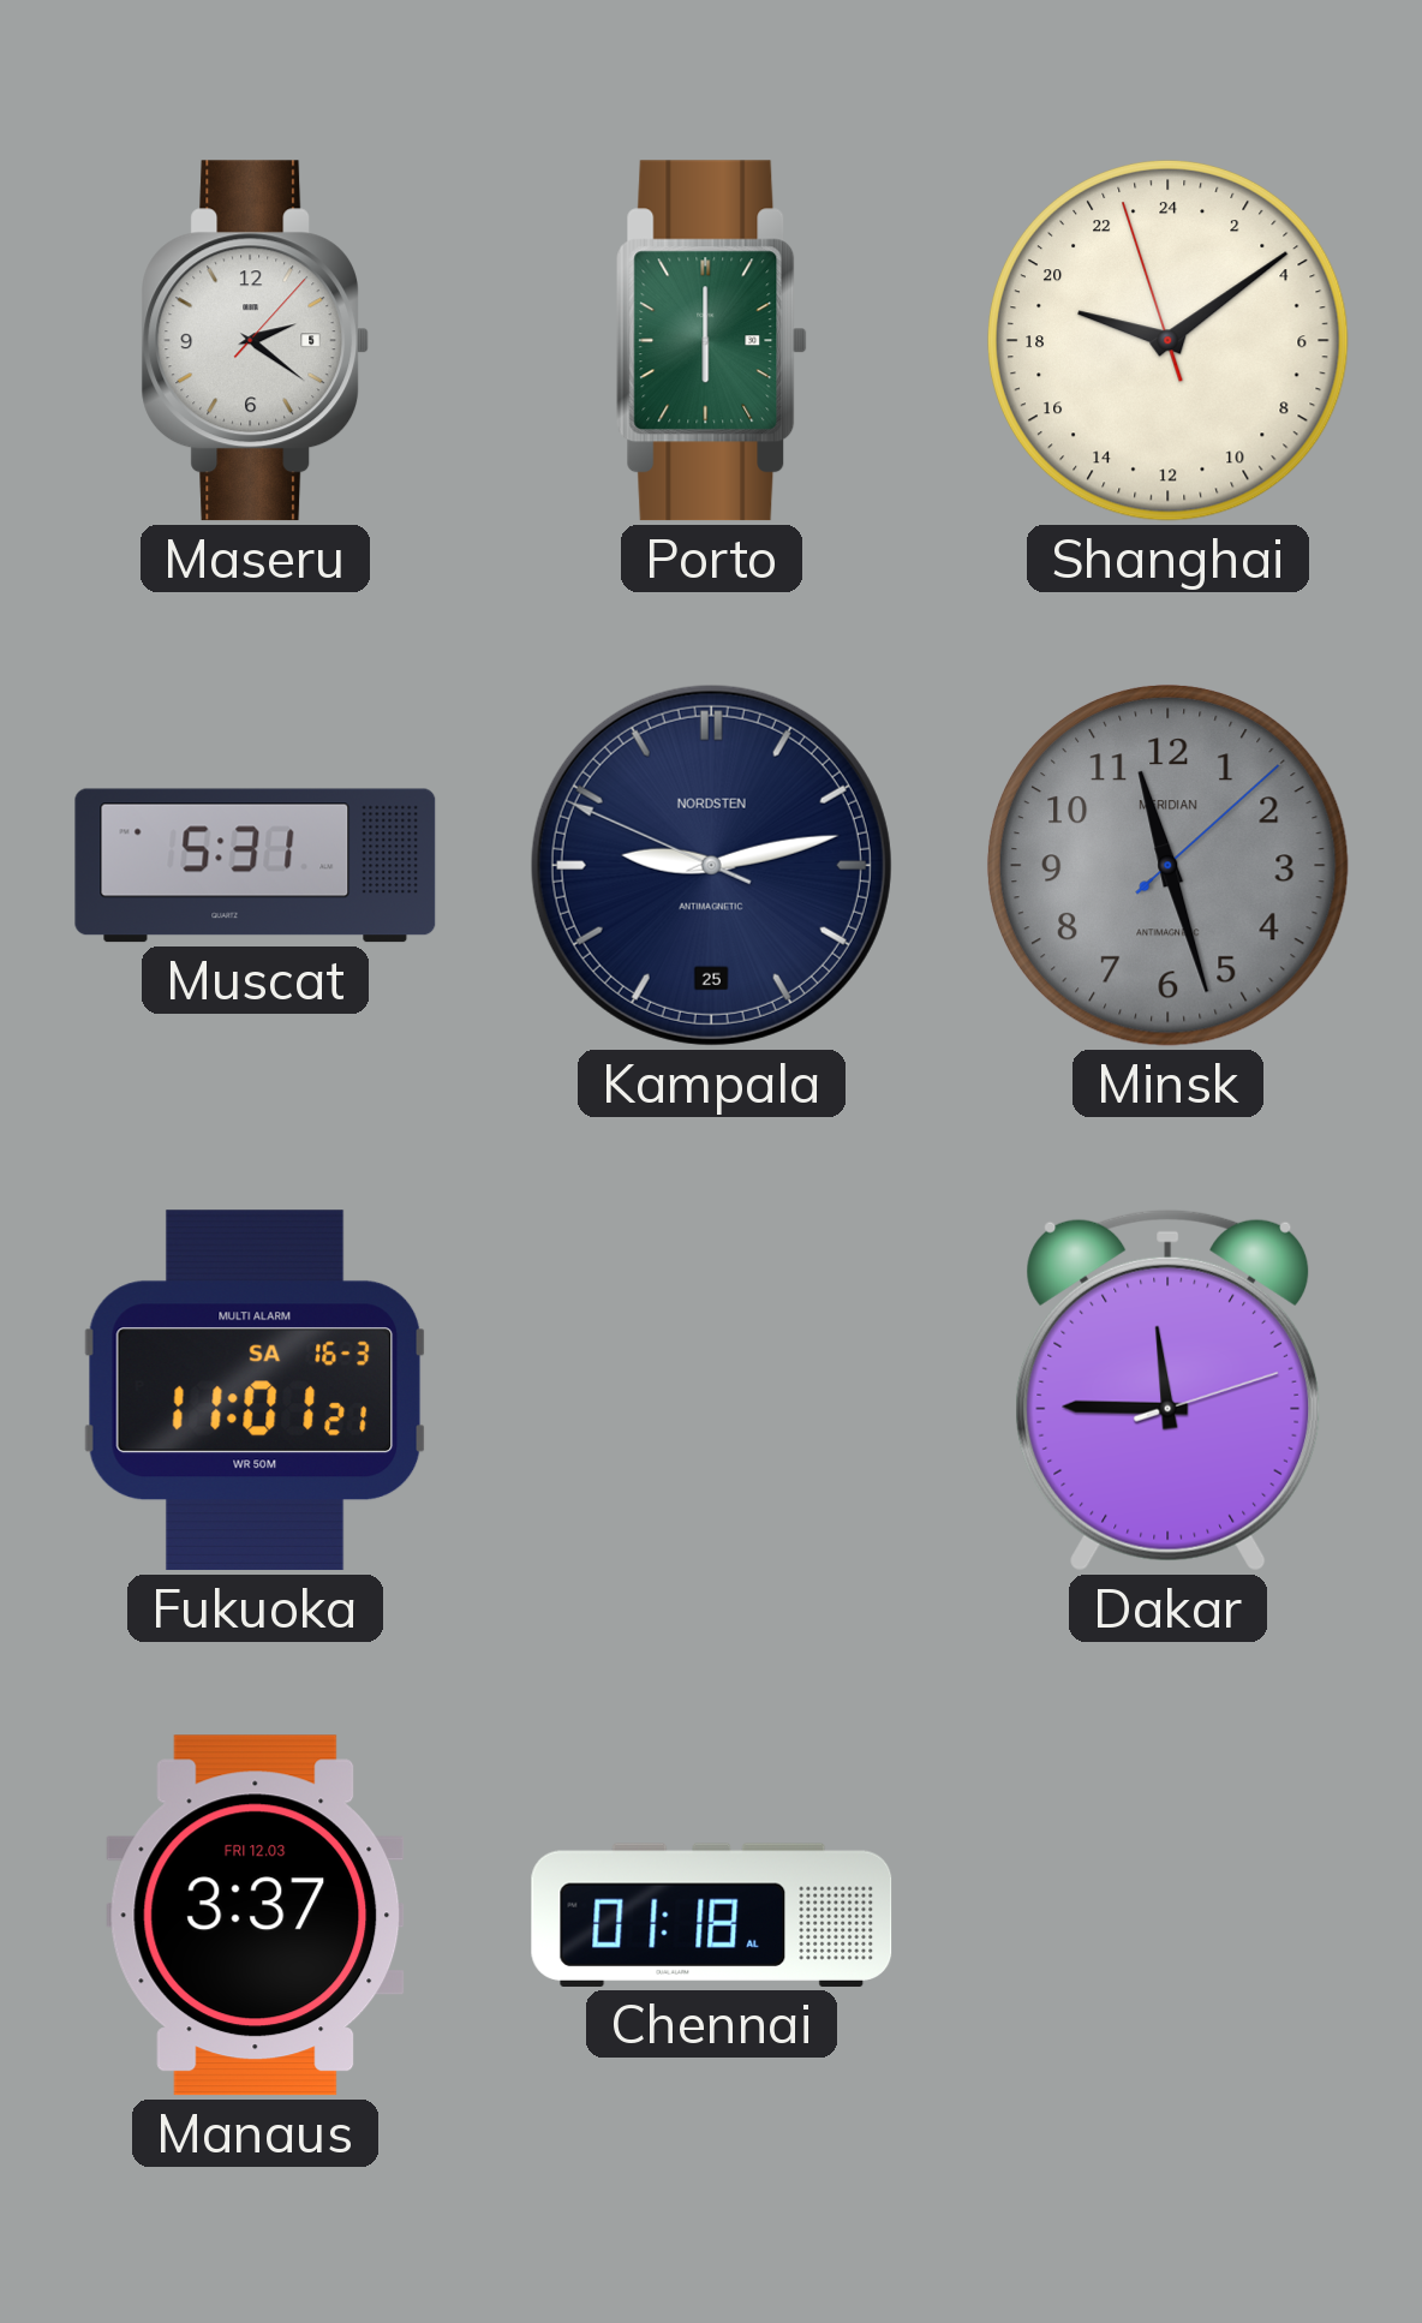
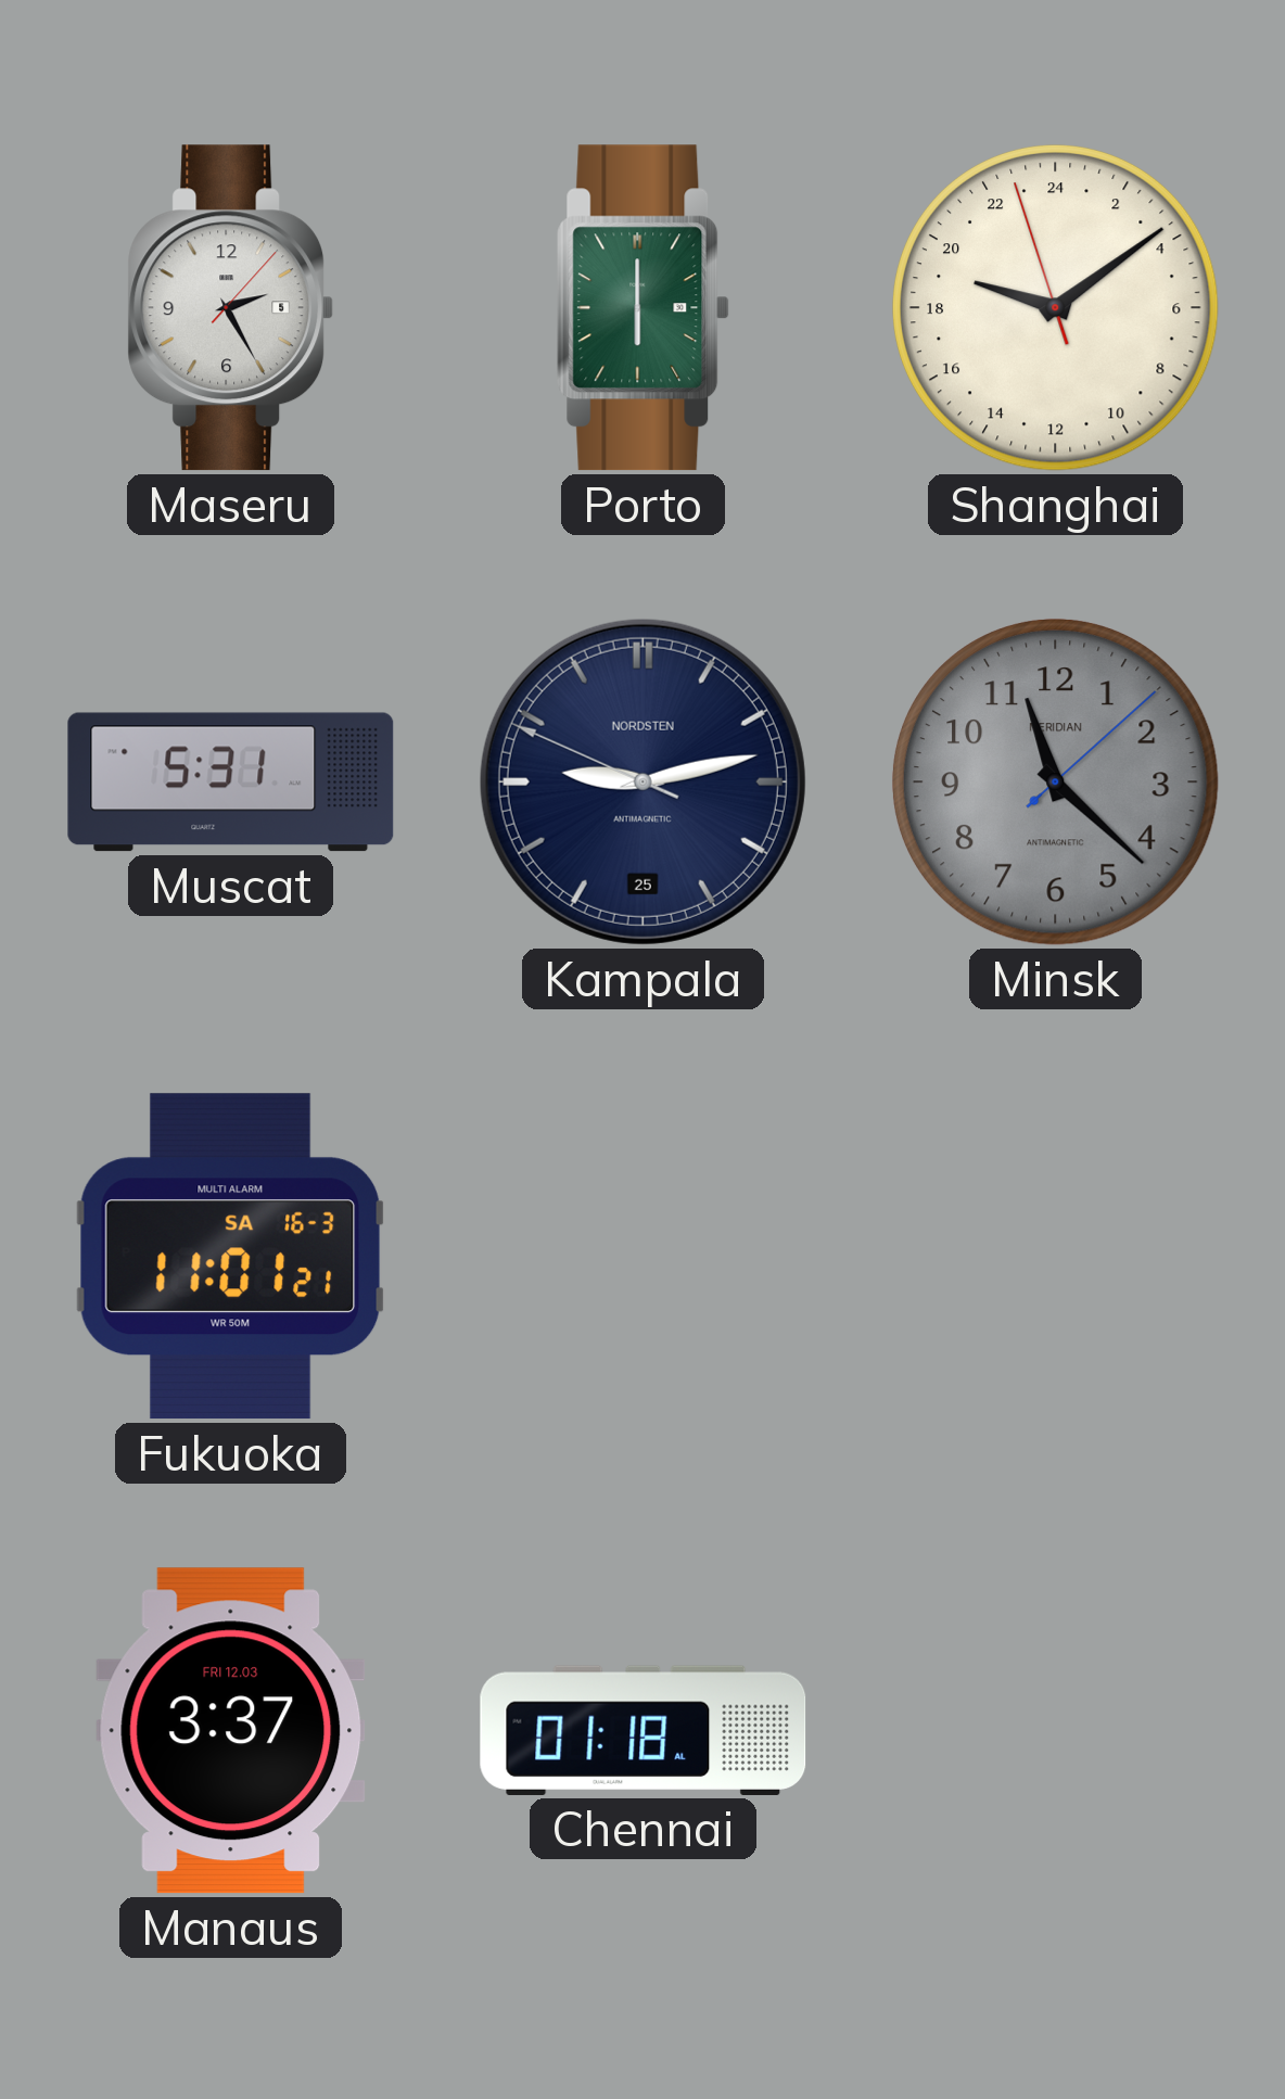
Maseru: 2:21 -> 2:25
Minsk: 11:27 -> 11:22
Dakar: 11:45 -> none
